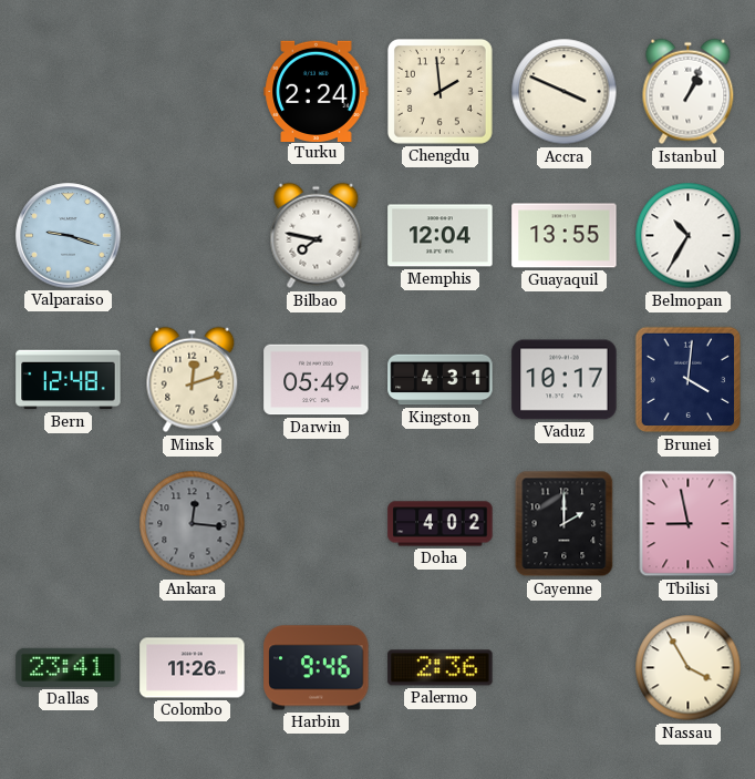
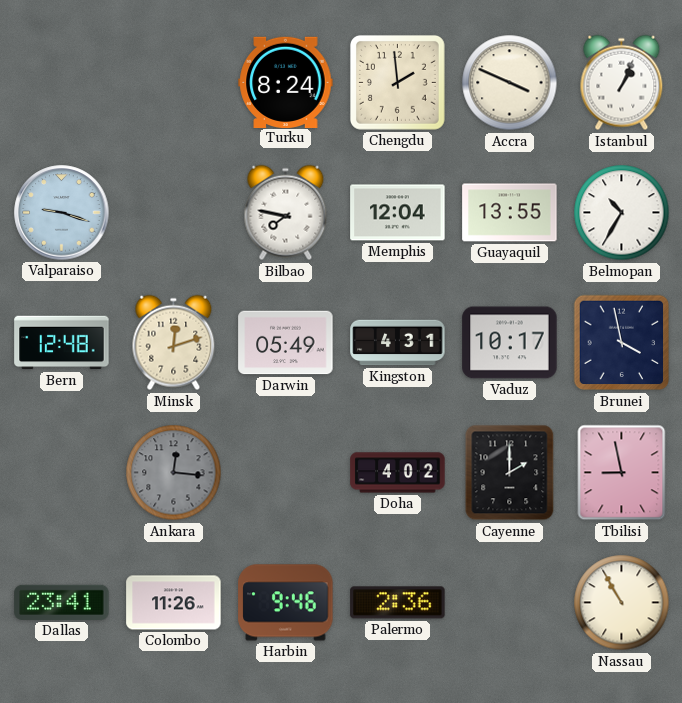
Turku: 2:24 -> 8:24
Brunei: 4:01 -> 3:58
Nassau: 3:55 -> 10:55
